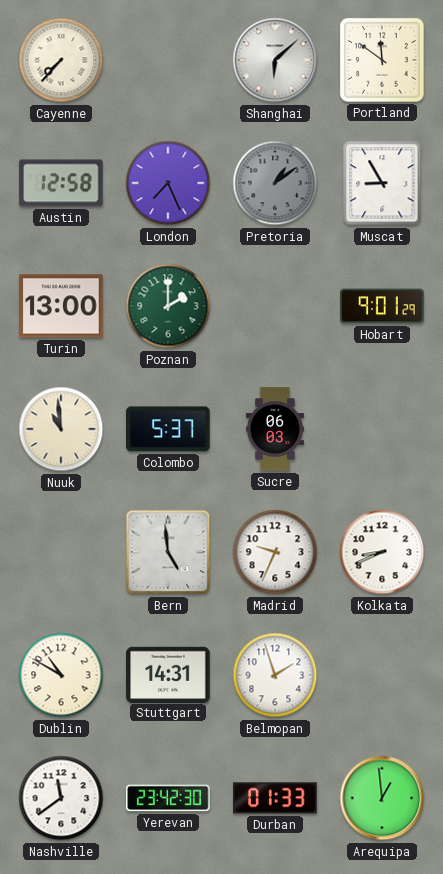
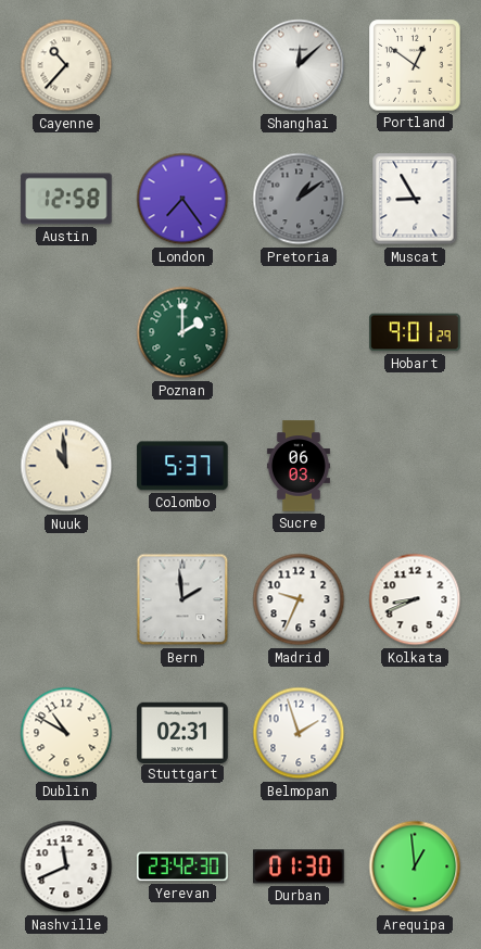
Cayenne: 7:37 -> 10:37
Shanghai: 6:08 -> 12:08
Portland: 11:51 -> 12:51
London: 7:26 -> 7:24
Turin: 13:00 -> none
Bern: 4:59 -> 1:59
Stuttgart: 14:31 -> 02:31
Nashville: 11:39 -> 11:41
Durban: 01:33 -> 01:30
